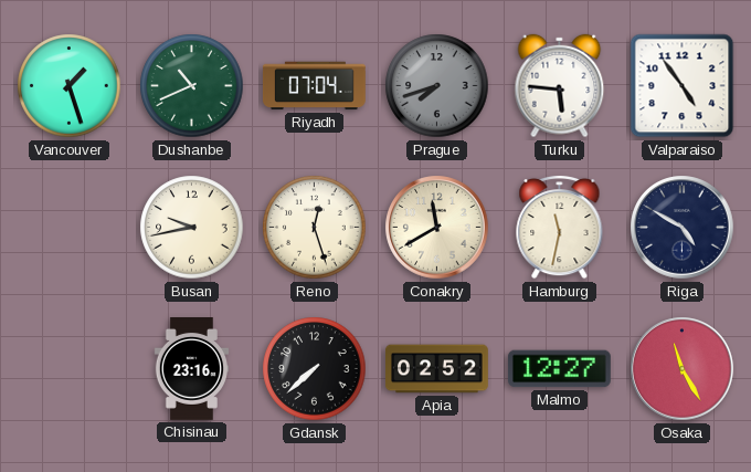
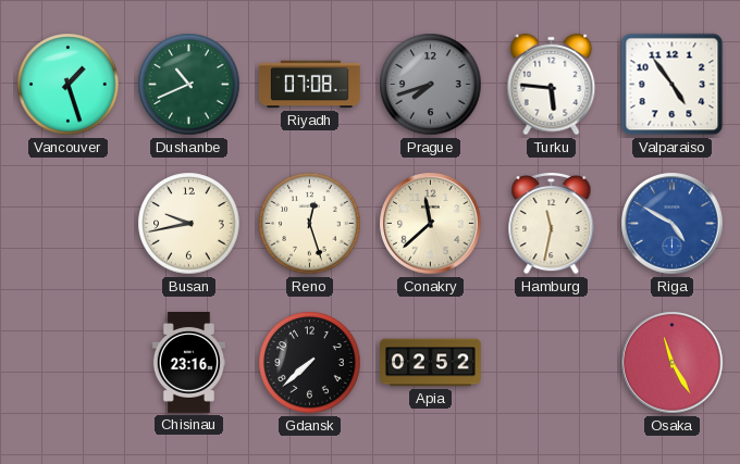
Riyadh: 07:04 -> 07:08
Conakry: 11:40 -> 11:38
Riga dial: navy -> blue
Malmo: 12:27 -> none
